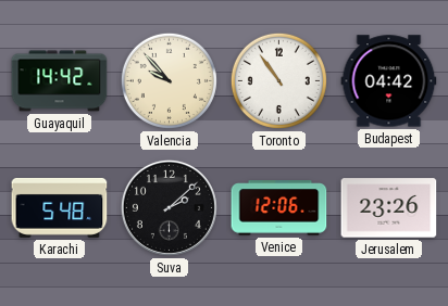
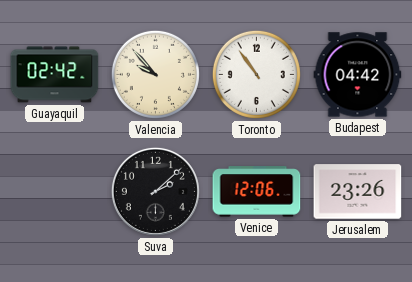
Guayaquil: 14:42 -> 02:42
Karachi: 5:48 -> none
